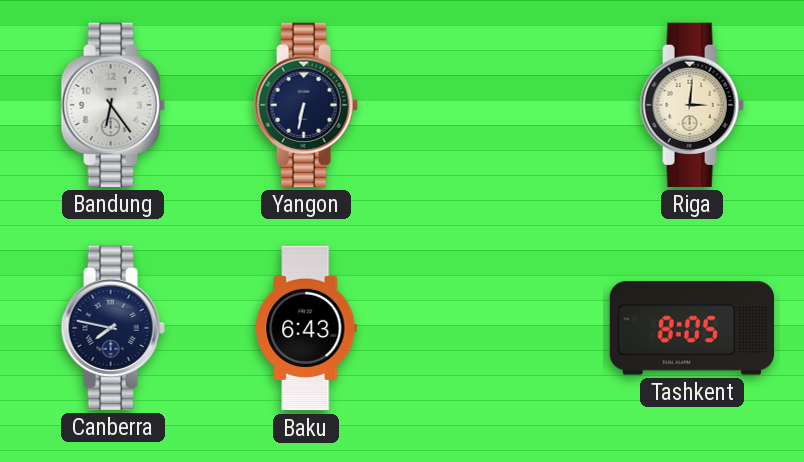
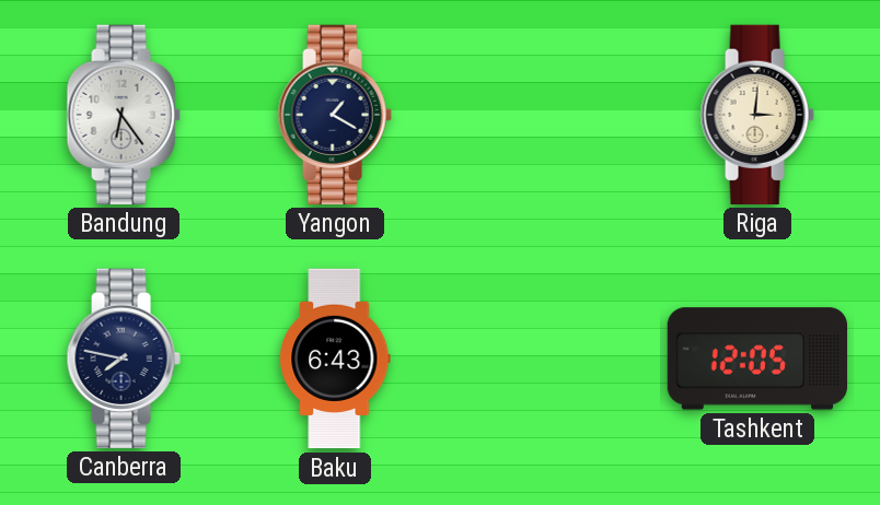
Yangon: 6:32 -> 1:20
Tashkent: 8:05 -> 12:05
